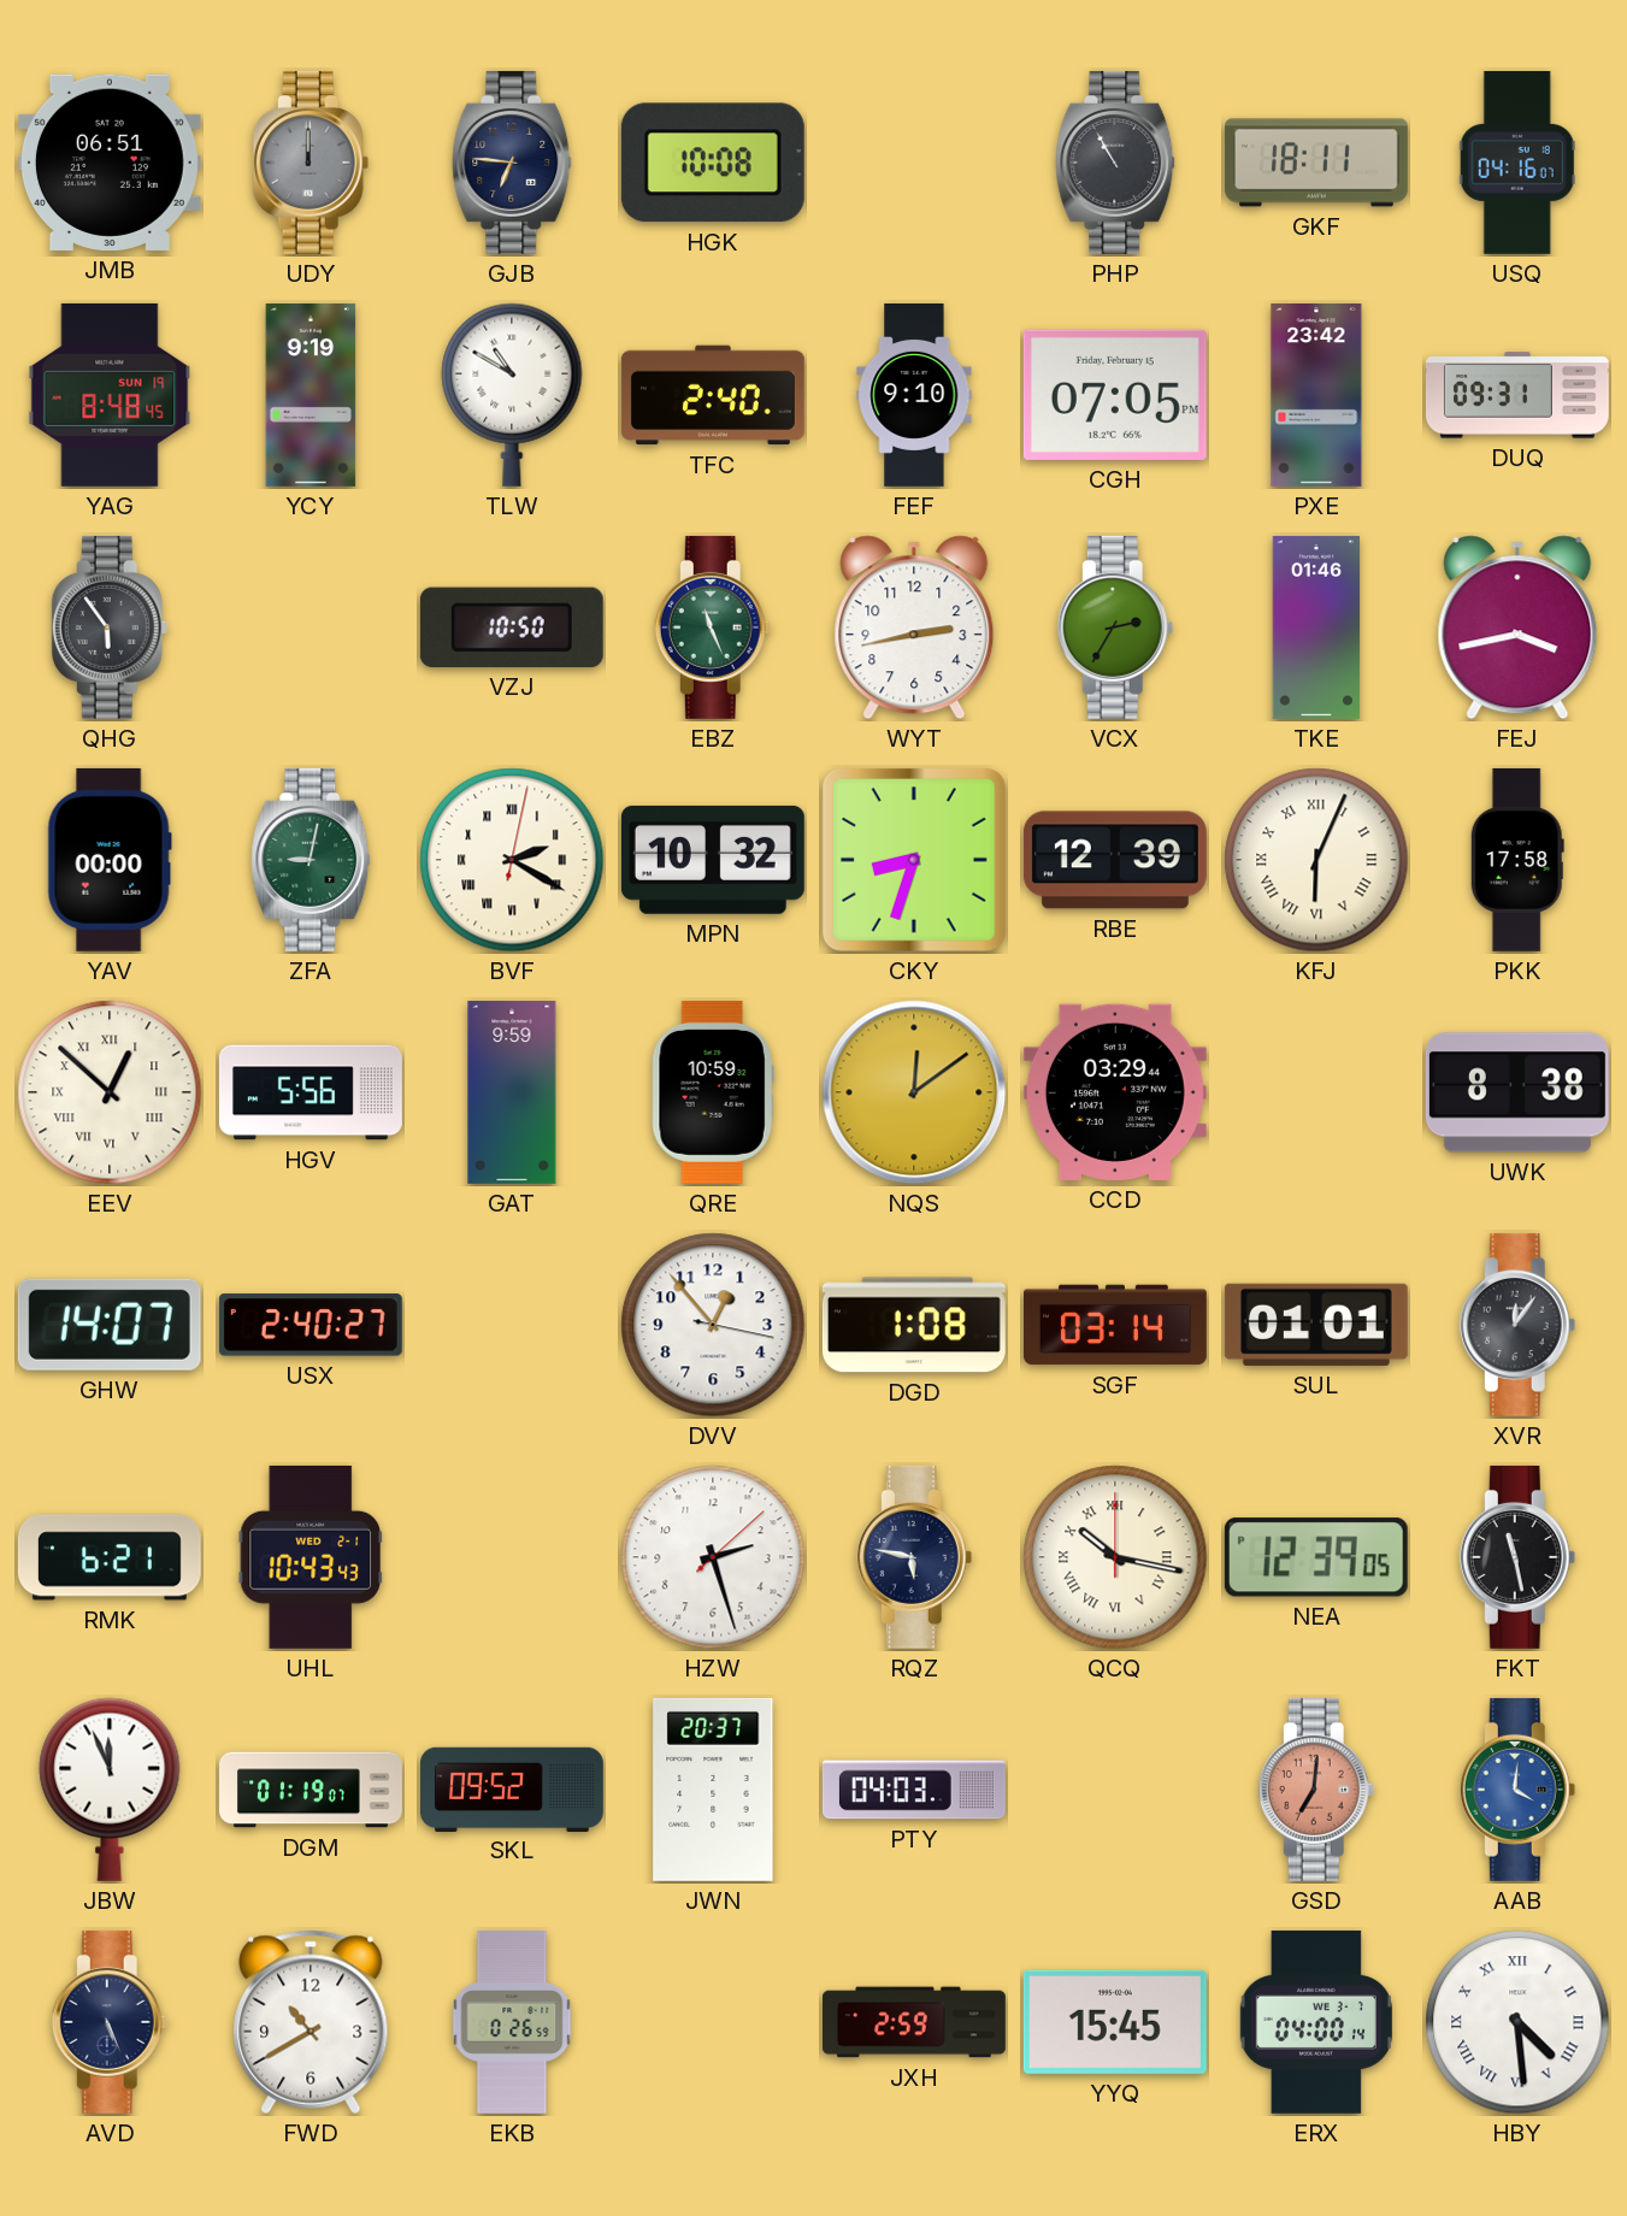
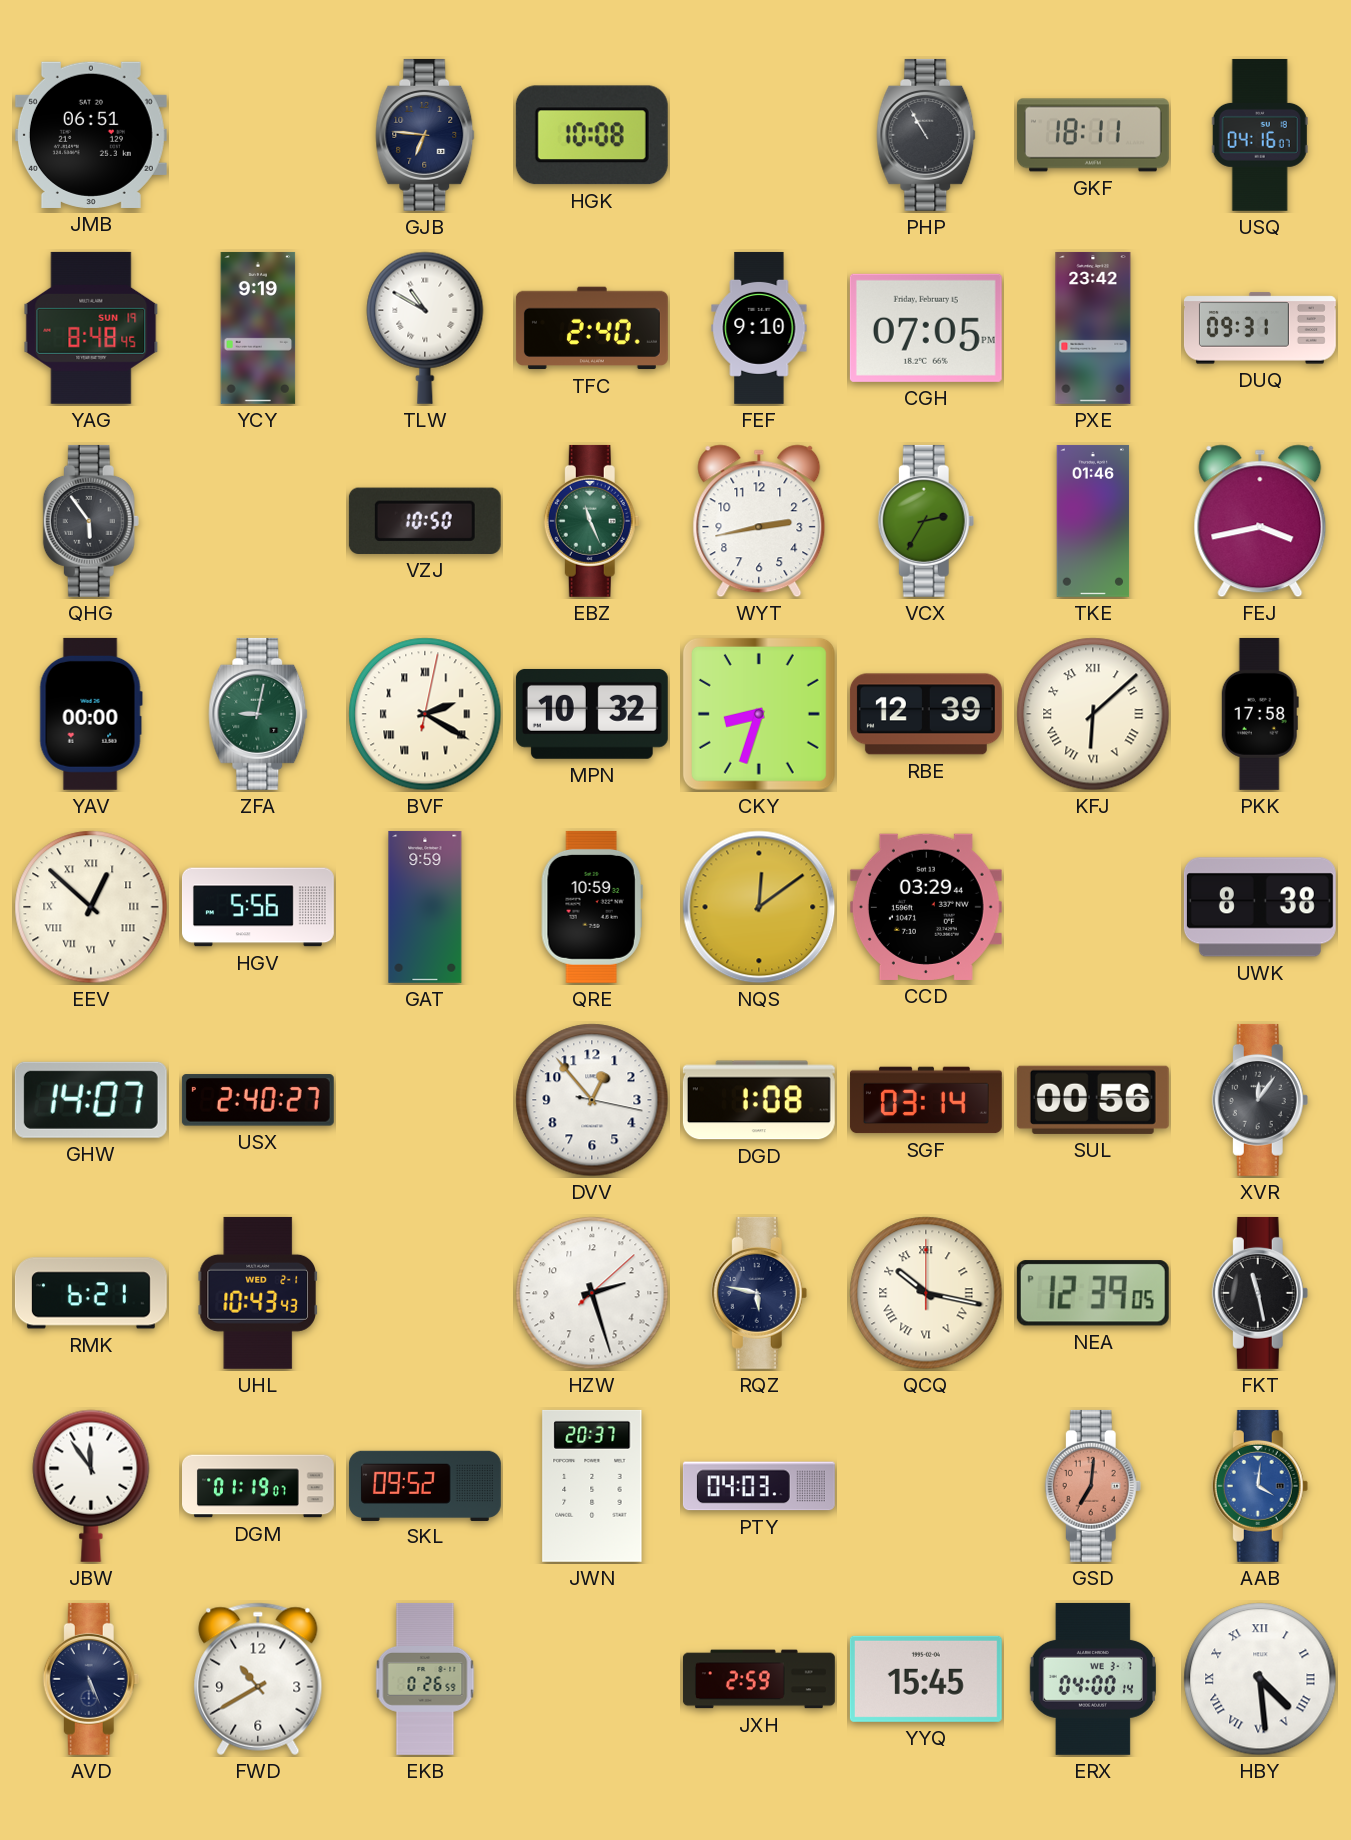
UDY: 12:00 -> none
KFJ: 6:04 -> 6:08
SUL: 01:01 -> 00:56
JBW: 11:56 -> 11:54
